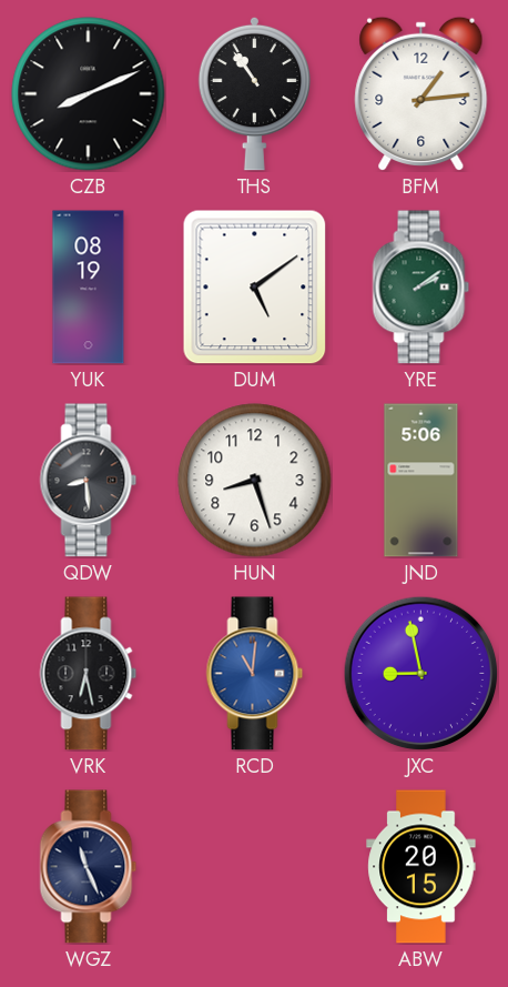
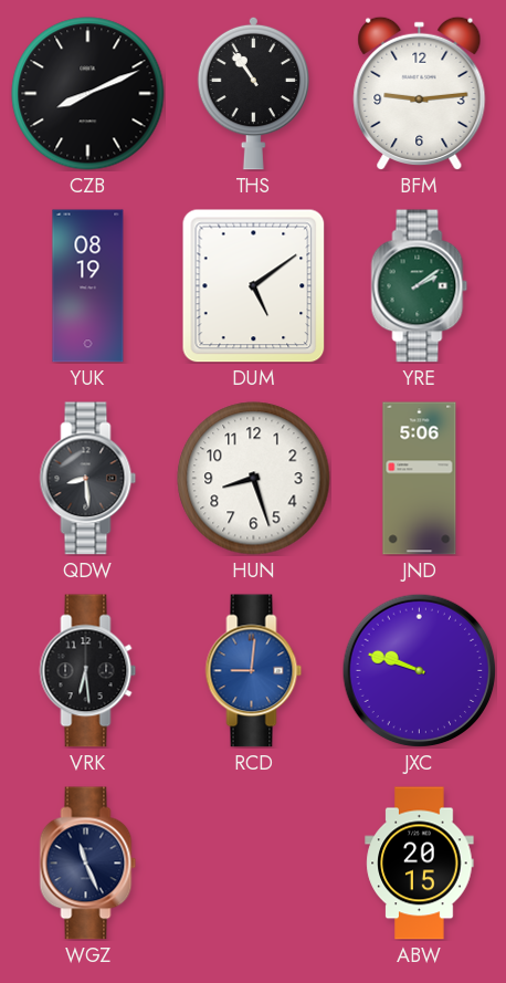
BFM: 1:14 -> 9:14
VRK: 6:28 -> 6:29
RCD: 11:01 -> 9:01
JXC: 8:58 -> 9:48
